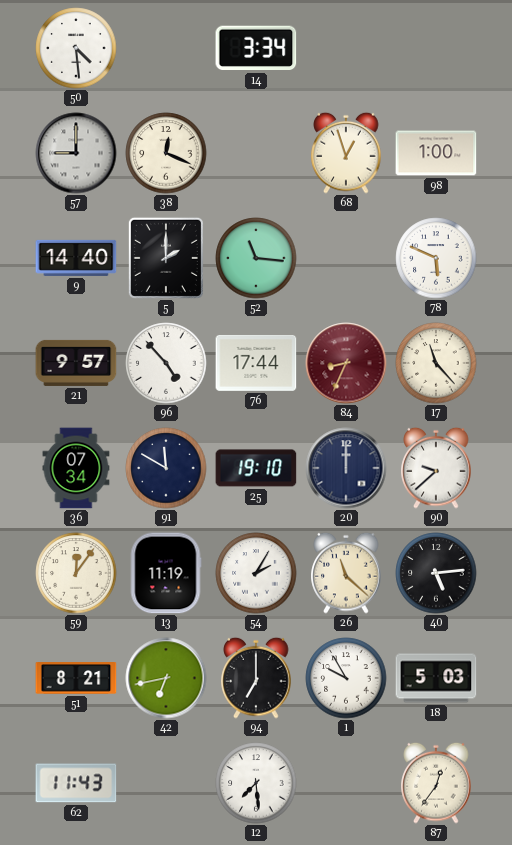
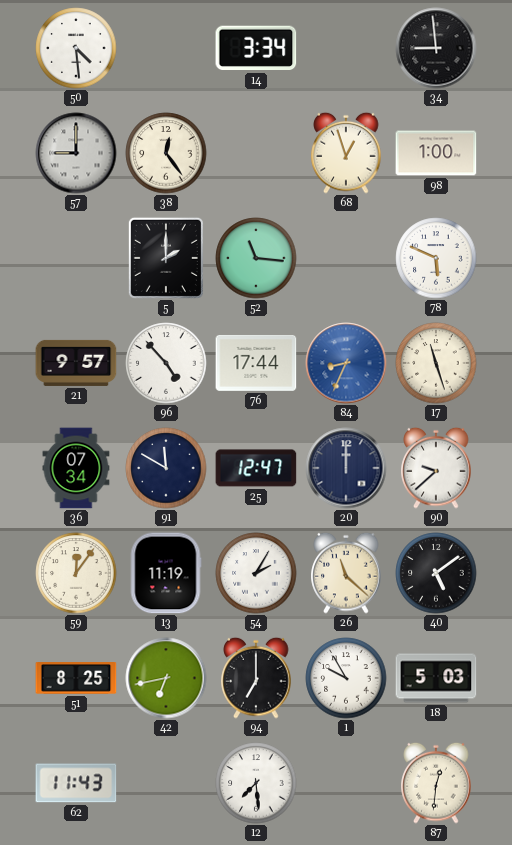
34: none -> 8:59
38: 12:19 -> 12:24
9: 14:40 -> none
84 dial: burgundy -> blue
17: 11:23 -> 11:27
25: 19:10 -> 12:47
40: 5:14 -> 5:09
51: 8:21 -> 8:25
87: 12:36 -> 12:31
